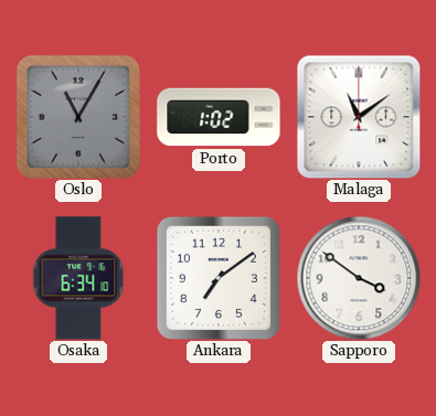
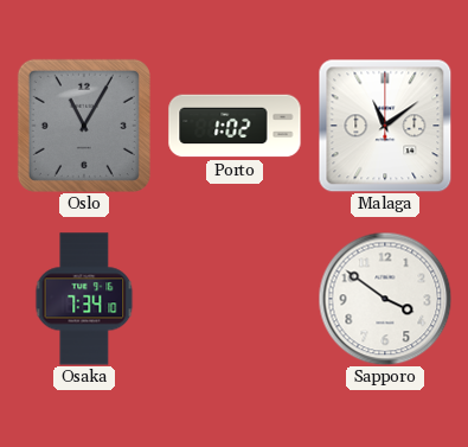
Osaka: 6:34 -> 7:34
Ankara: 7:09 -> none
